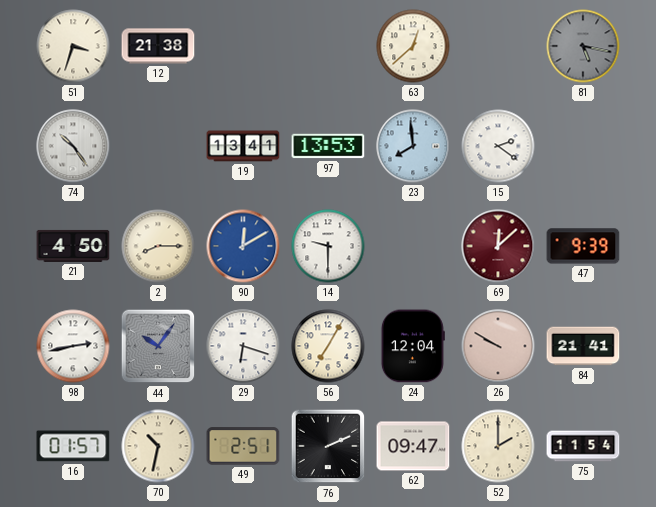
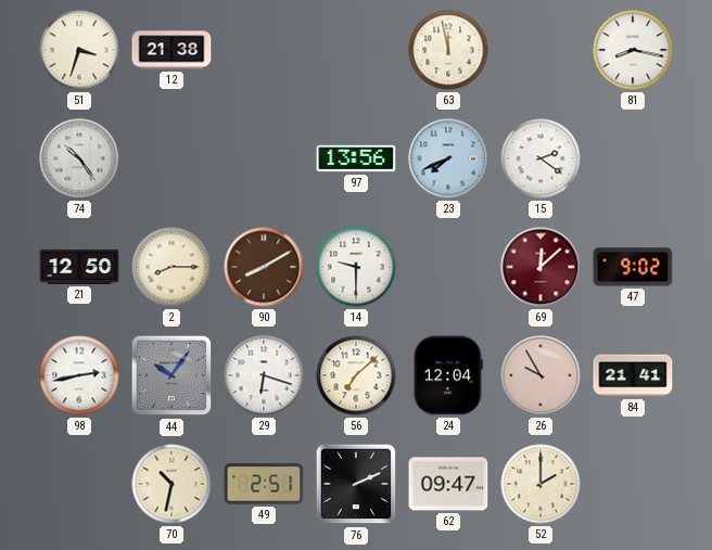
63: 12:38 -> 11:58
81: 5:17 -> 8:17
81 dial: grey -> white
19: 13:41 -> none
97: 13:53 -> 13:56
23: 7:59 -> 7:41
21: 4:50 -> 12:50
90: 12:10 -> 8:10
90 dial: blue -> brown
47: 9:39 -> 9:02
56: 7:05 -> 7:08
26: 9:50 -> 9:55
16: 01:57 -> none
75: 11:54 -> none
